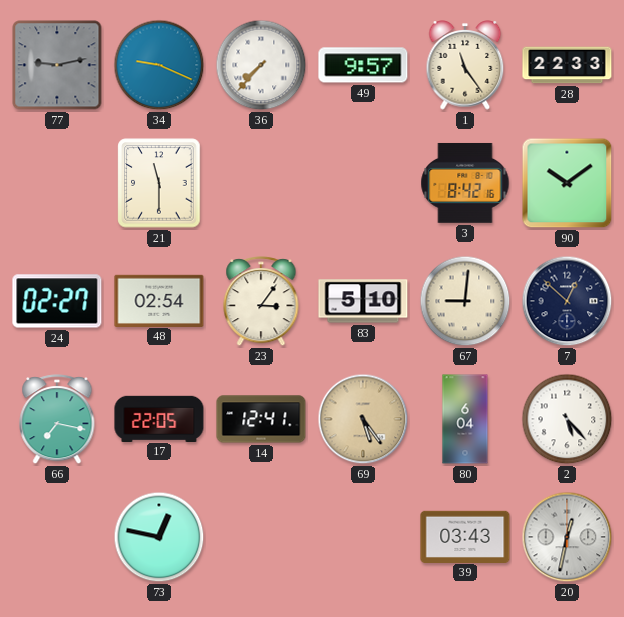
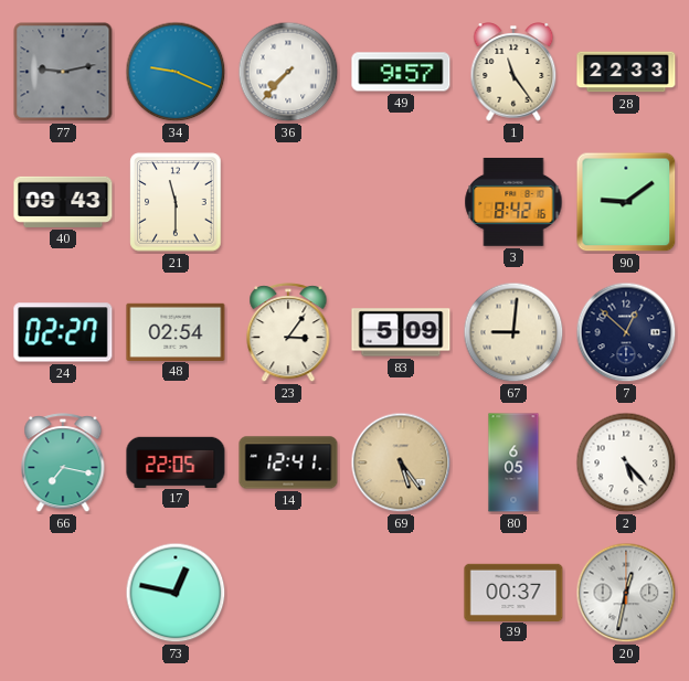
40: none -> 09:43
90: 10:09 -> 9:09
83: 5:10 -> 5:09
80: 6:04 -> 6:05
39: 03:43 -> 00:37
